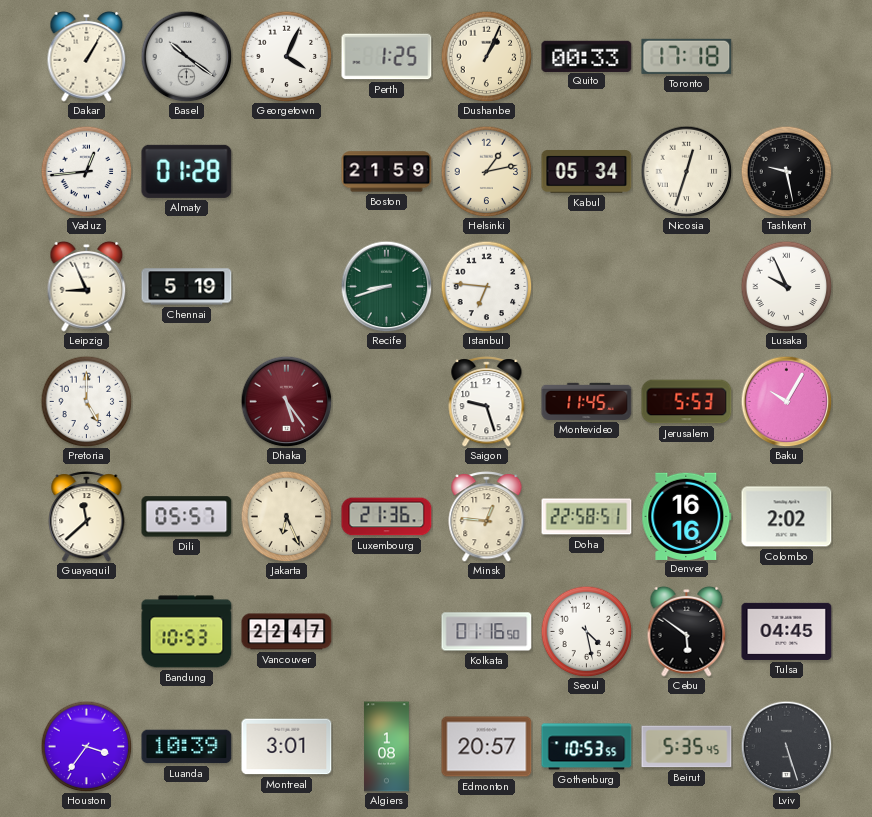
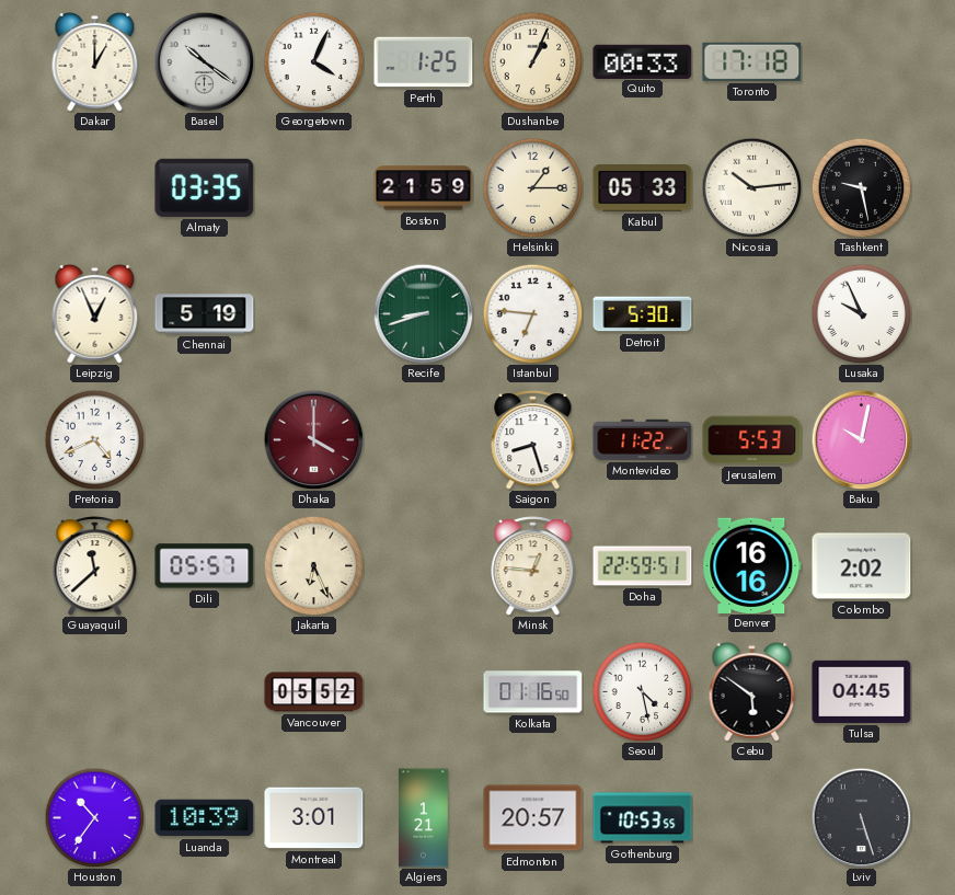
Dakar: 1:05 -> 1:00
Vaduz: 12:44 -> none
Almaty: 01:28 -> 03:35
Helsinki: 1:13 -> 1:15
Kabul: 05:34 -> 05:33
Nicosia: 12:33 -> 10:14
Leipzig: 8:56 -> 12:56
Detroit: none -> 5:30
Pretoria: 5:00 -> 4:41
Dhaka: 5:24 -> 4:00
Saigon: 9:27 -> 8:27
Montevideo: 11:45 -> 11:22
Baku: 10:05 -> 10:02
Luxembourg: 21:36 -> none
Doha: 22:58 -> 22:59
Bandung: 10:53 -> none
Vancouver: 22:47 -> 05:52
Houston: 3:36 -> 10:36
Algiers: 1:08 -> 1:21
Beirut: 5:35 -> none
